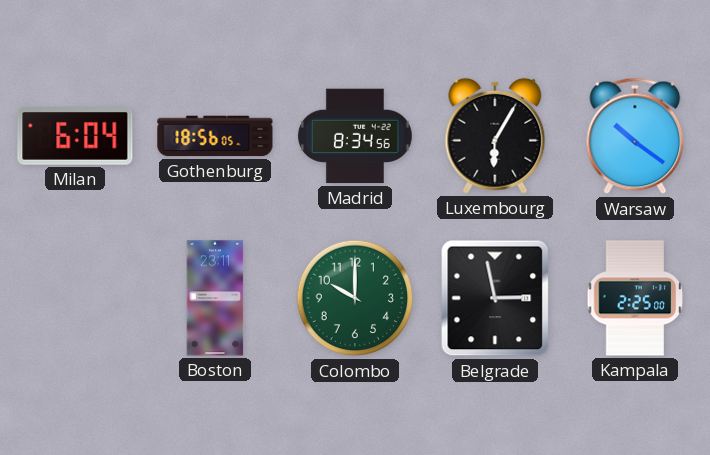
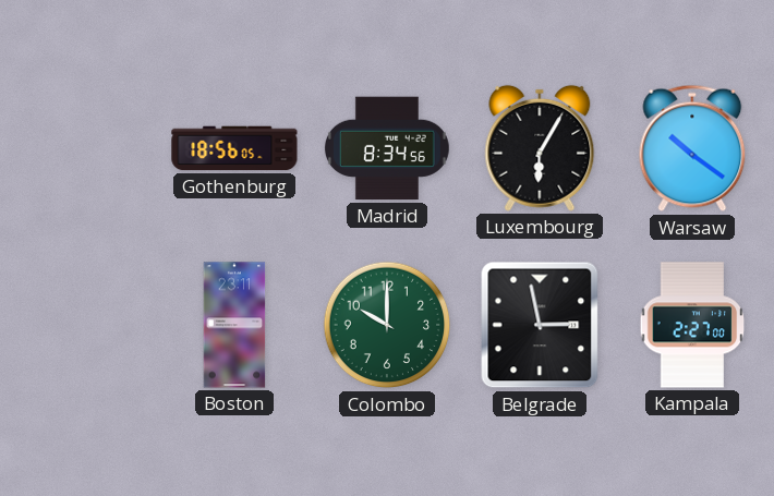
Milan: 6:04 -> none
Kampala: 2:25 -> 2:27
